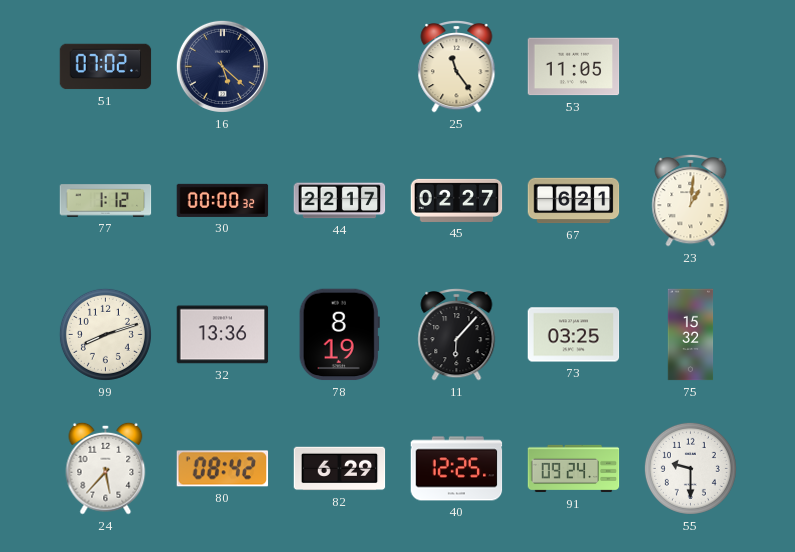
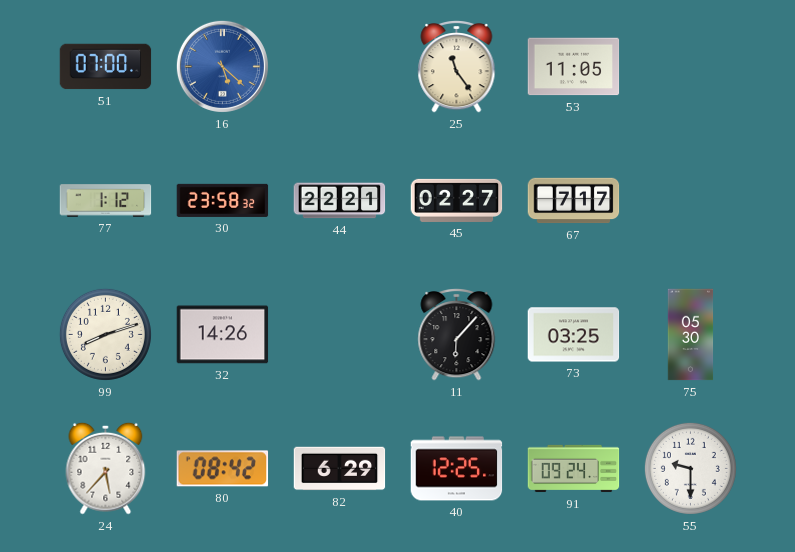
51: 07:02 -> 07:00
16 dial: navy -> blue
30: 00:00 -> 23:58
44: 22:17 -> 22:21
67: 6:21 -> 7:17
23: 1:01 -> none
32: 13:36 -> 14:26
78: 8:19 -> none
75: 15:32 -> 05:30
